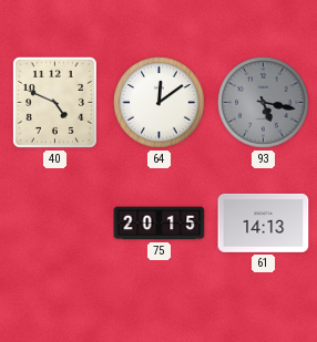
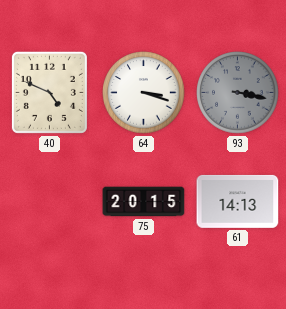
64: 12:09 -> 3:18
93: 5:17 -> 3:17
